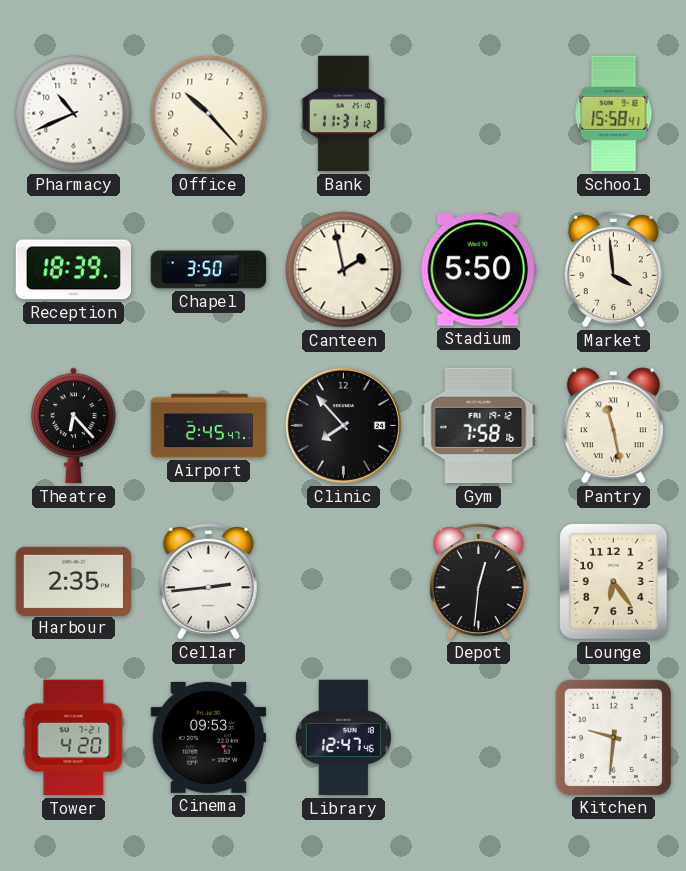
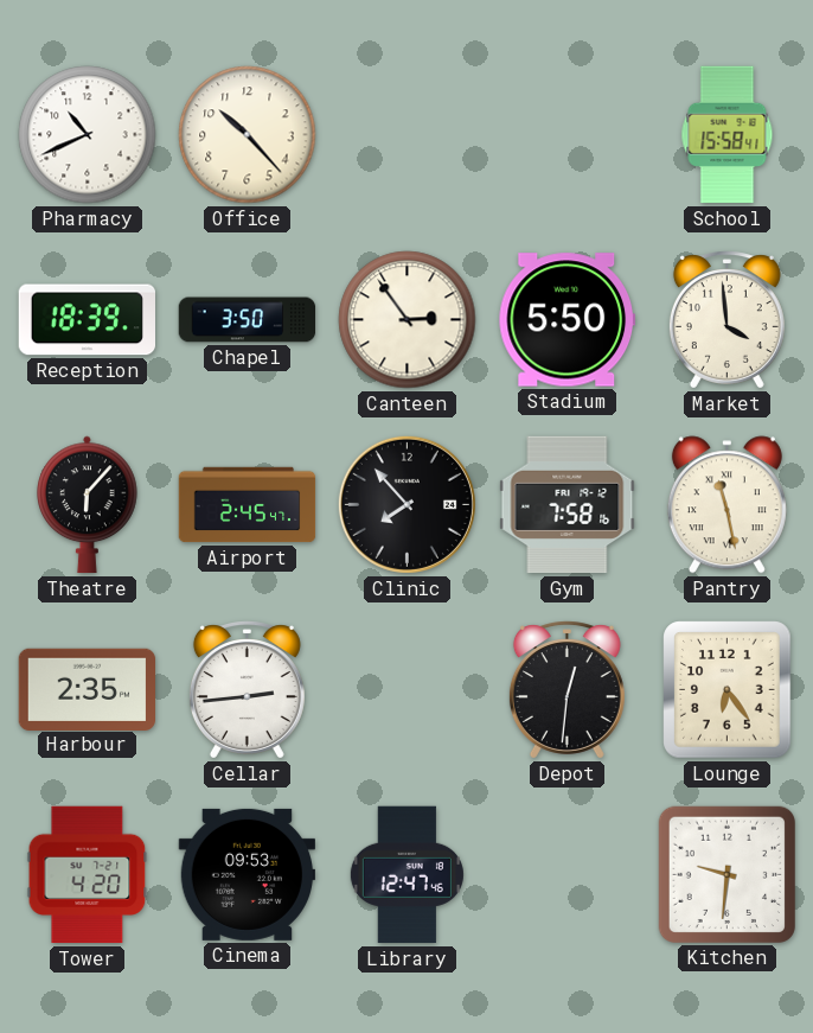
Bank: 11:31 -> none
Canteen: 1:58 -> 2:54
Theatre: 6:23 -> 6:07
